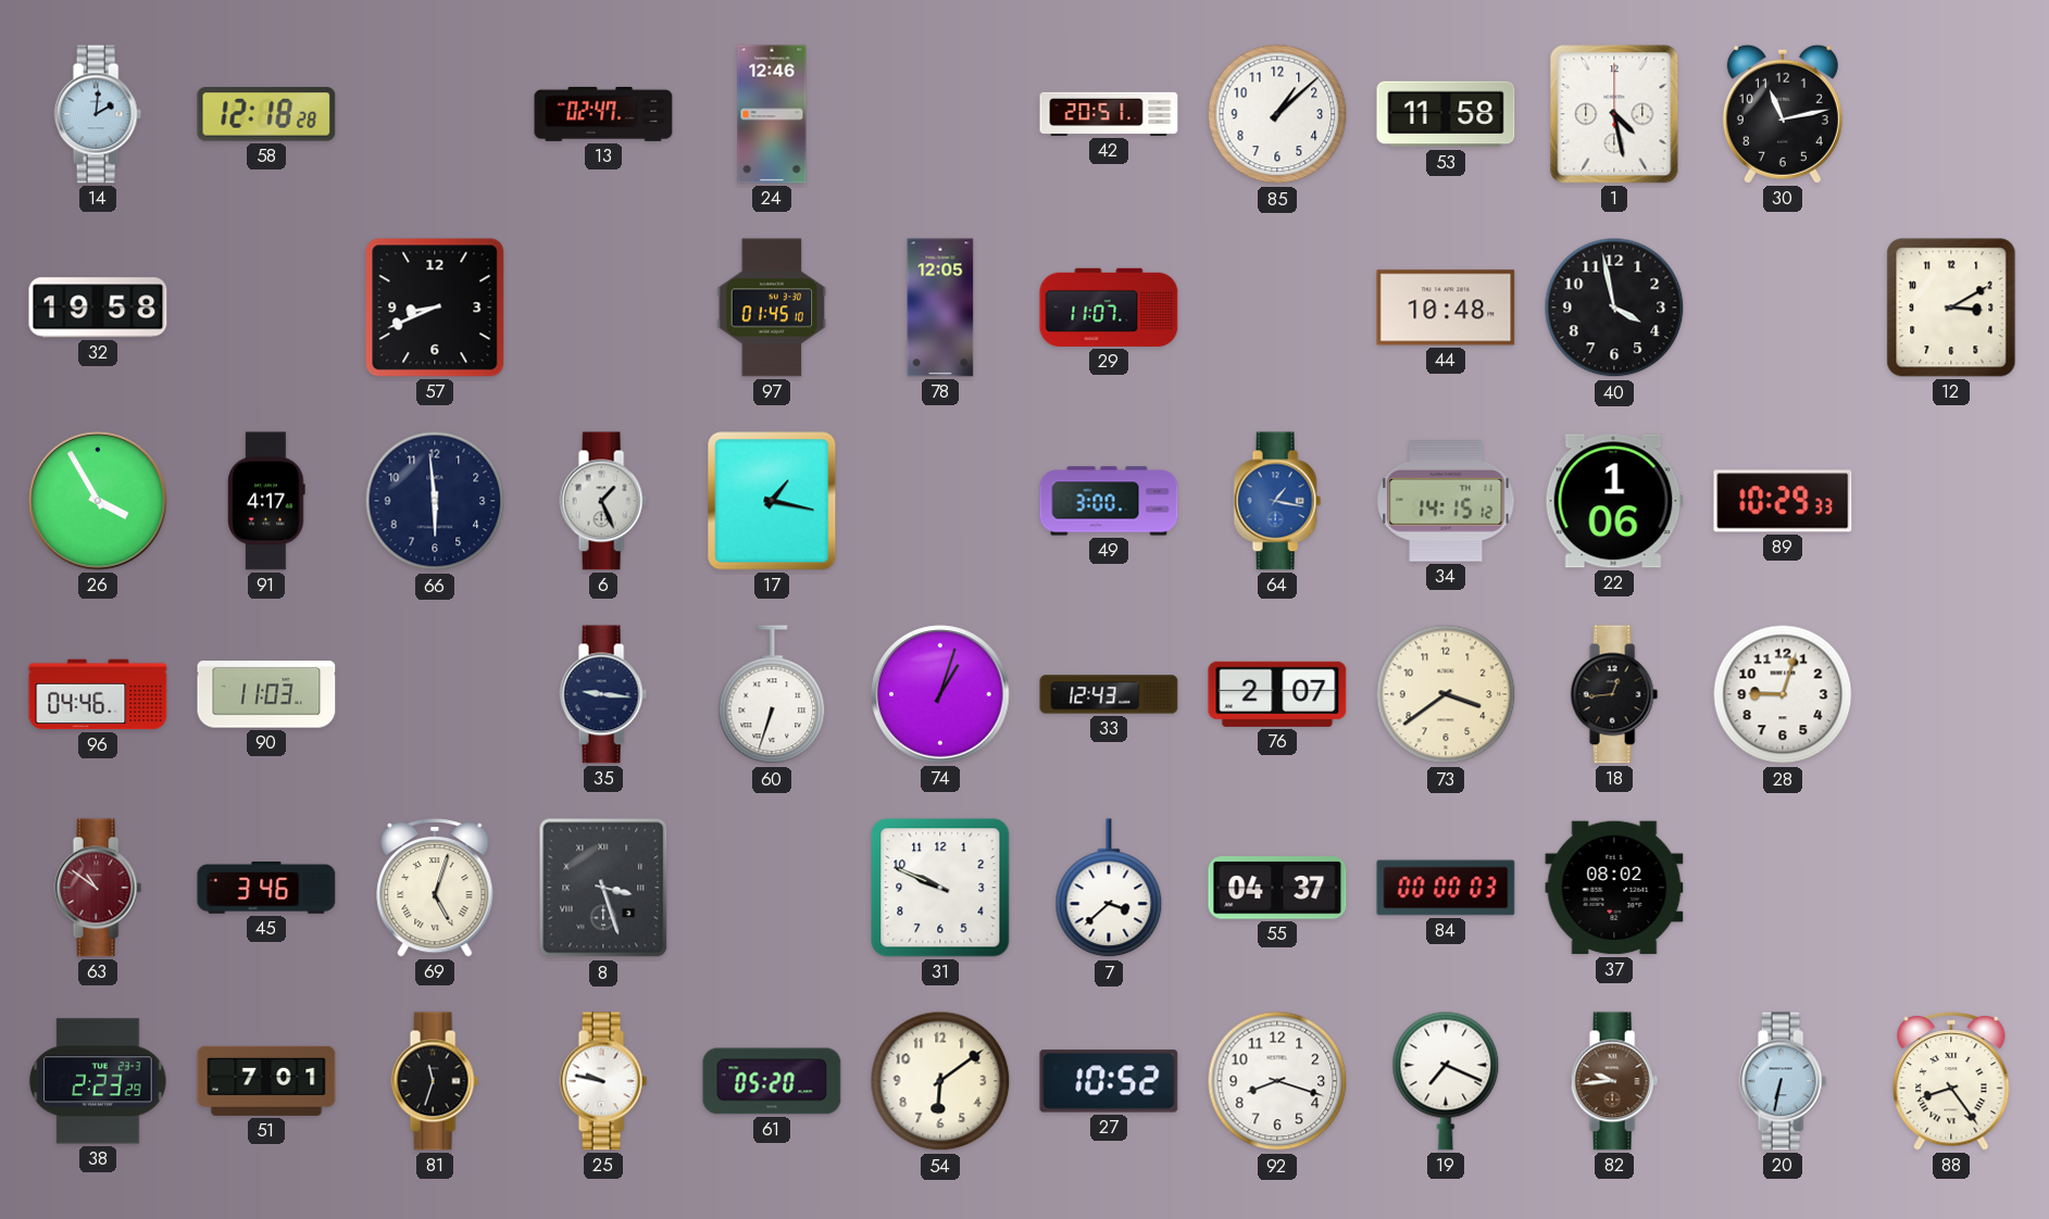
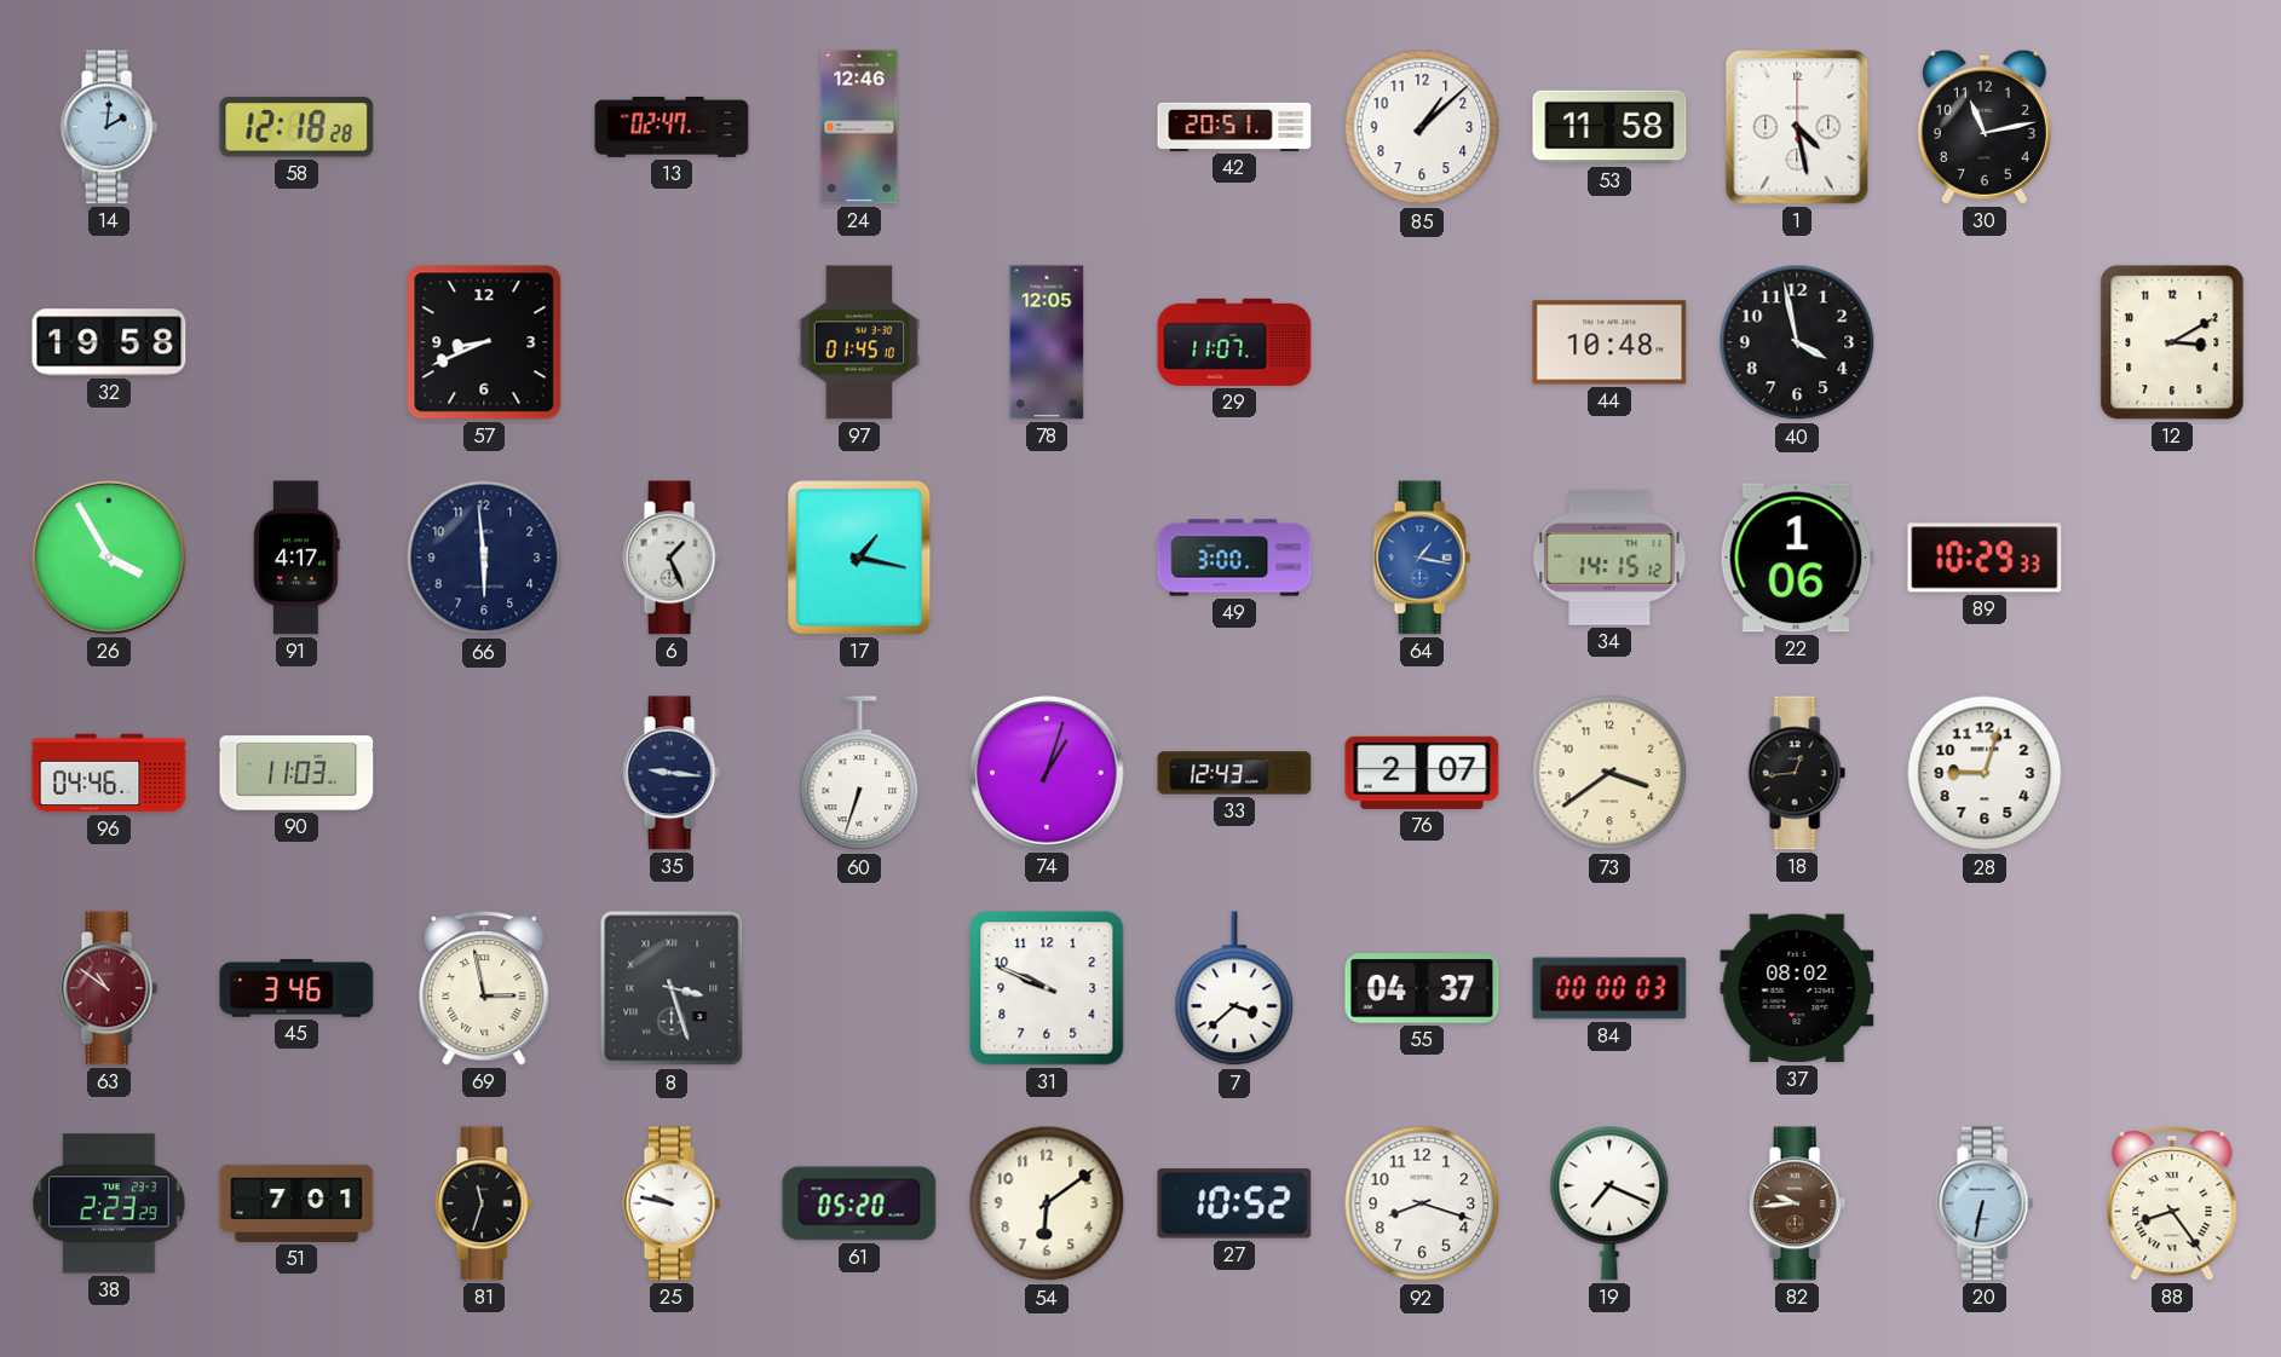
69: 5:03 -> 2:58
